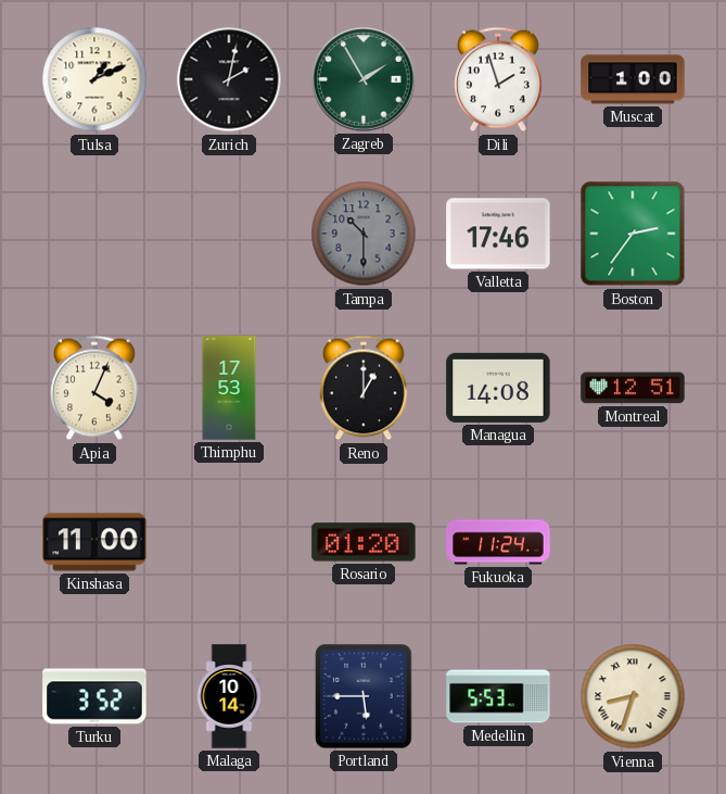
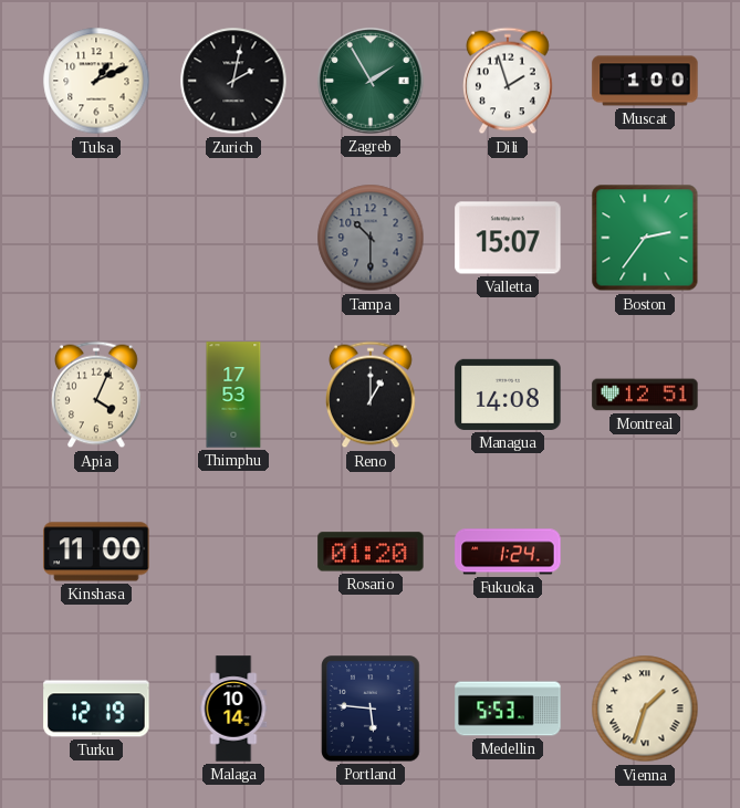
Valletta: 17:46 -> 15:07
Fukuoka: 11:24 -> 1:24
Turku: 3:52 -> 12:19
Portland: 5:45 -> 5:46
Vienna: 8:33 -> 1:33
